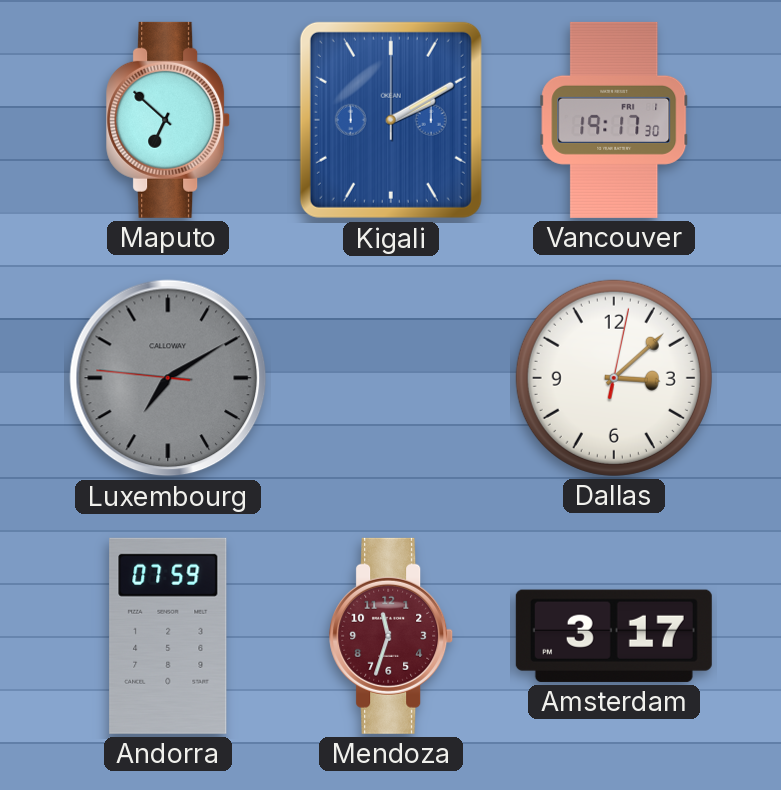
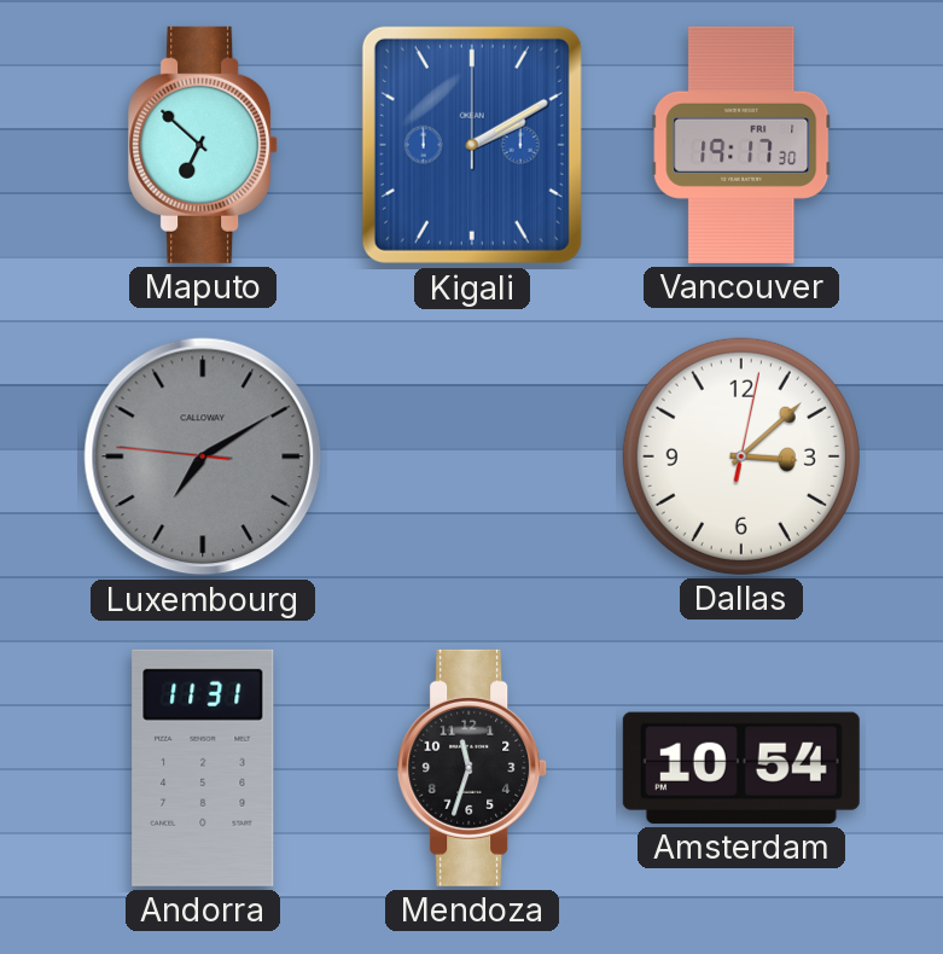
Andorra: 07:59 -> 11:31
Mendoza dial: burgundy -> black
Amsterdam: 3:17 -> 10:54
